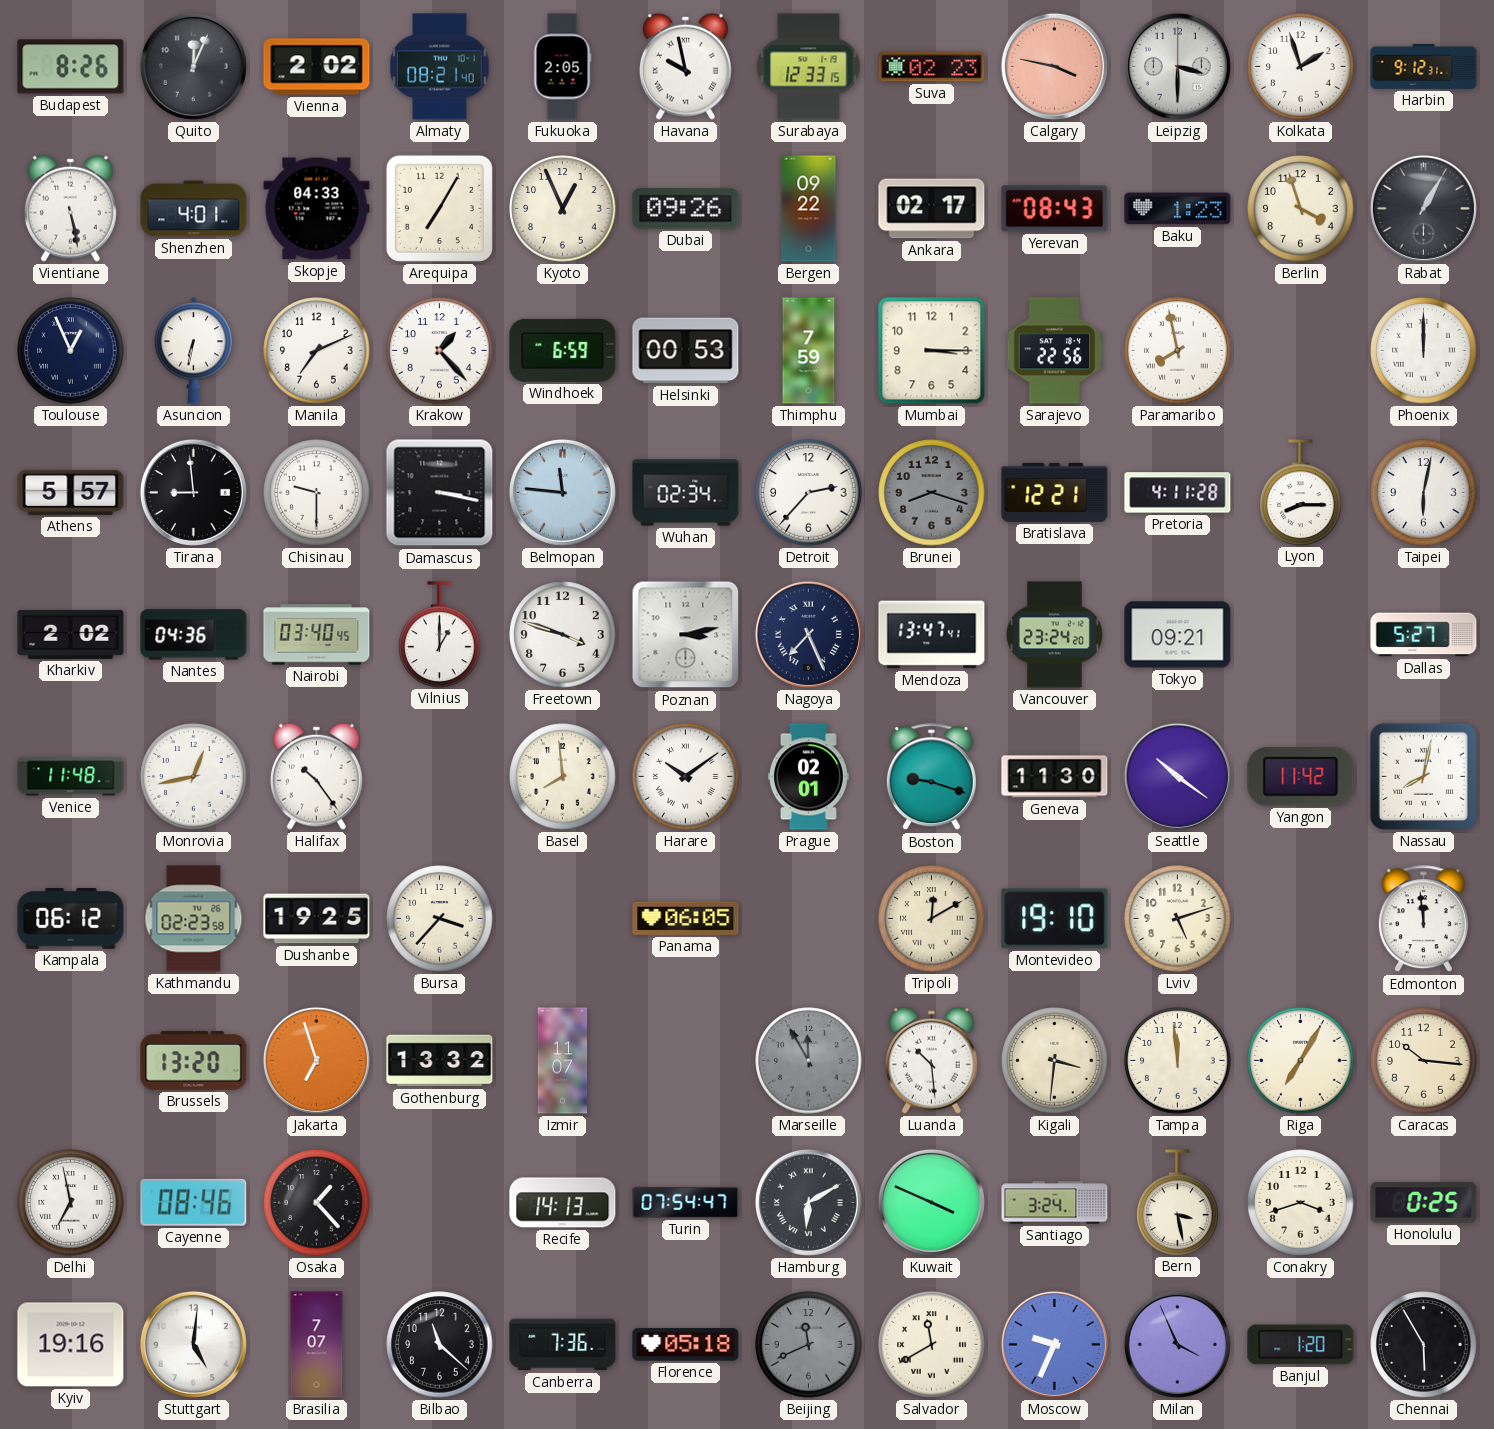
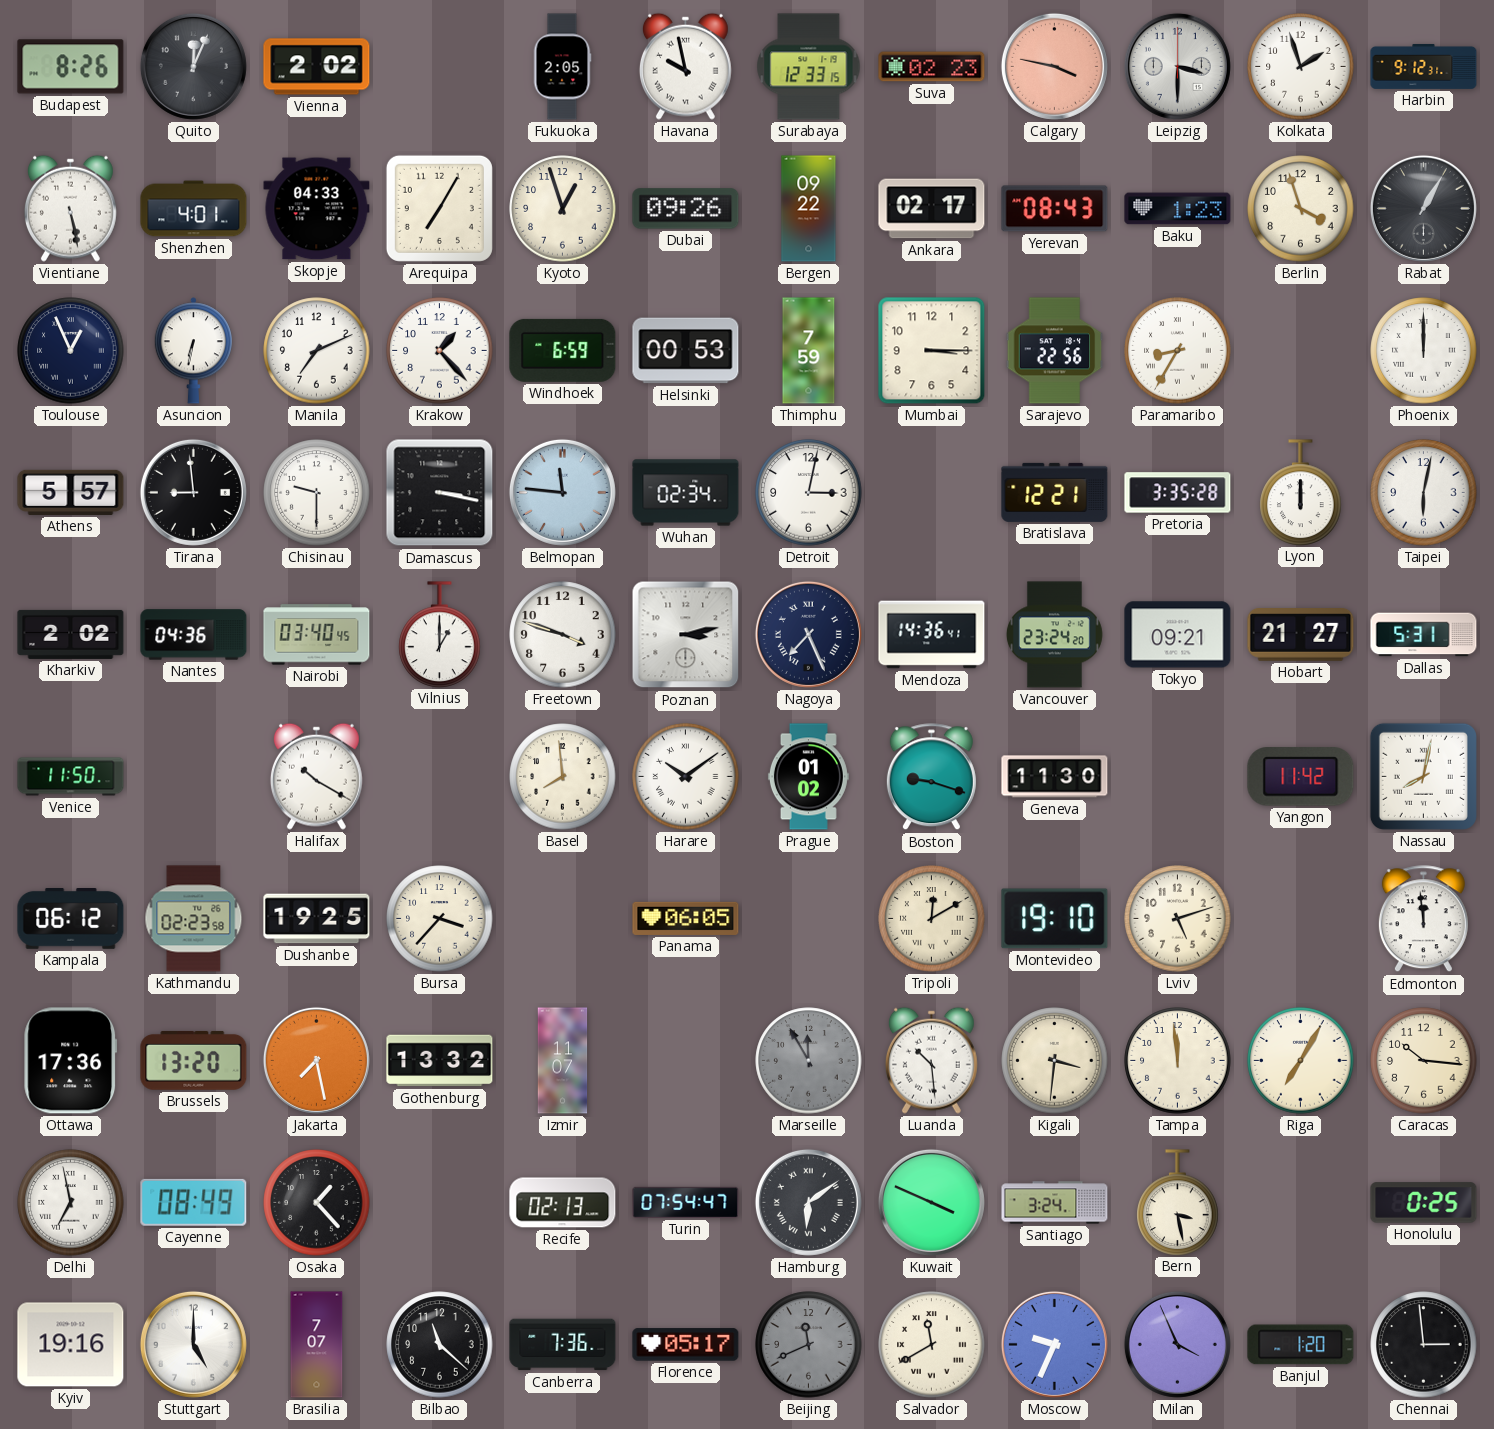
Almaty: 08:21 -> none
Kyoto: 12:56 -> 12:57
Paramaribo: 7:58 -> 8:35
Detroit: 2:37 -> 3:02
Brunei: 8:18 -> none
Pretoria: 4:11 -> 3:35
Lyon: 8:15 -> 12:00
Mendoza: 13:47 -> 14:36
Hobart: none -> 21:27
Dallas: 5:27 -> 5:31
Venice: 11:48 -> 11:50
Monrovia: 12:43 -> none
Halifax: 10:24 -> 10:20
Prague: 02:01 -> 01:02
Seattle: 10:21 -> none
Ottawa: none -> 17:36
Jakarta: 6:57 -> 7:28
Cayenne: 08:46 -> 08:49
Recife: 14:13 -> 02:13
Hamburg: 6:10 -> 6:09
Conakry: 3:42 -> none
Stuttgart: 5:01 -> 5:00
Florence: 05:18 -> 05:17
Chennai: 5:55 -> 2:59
